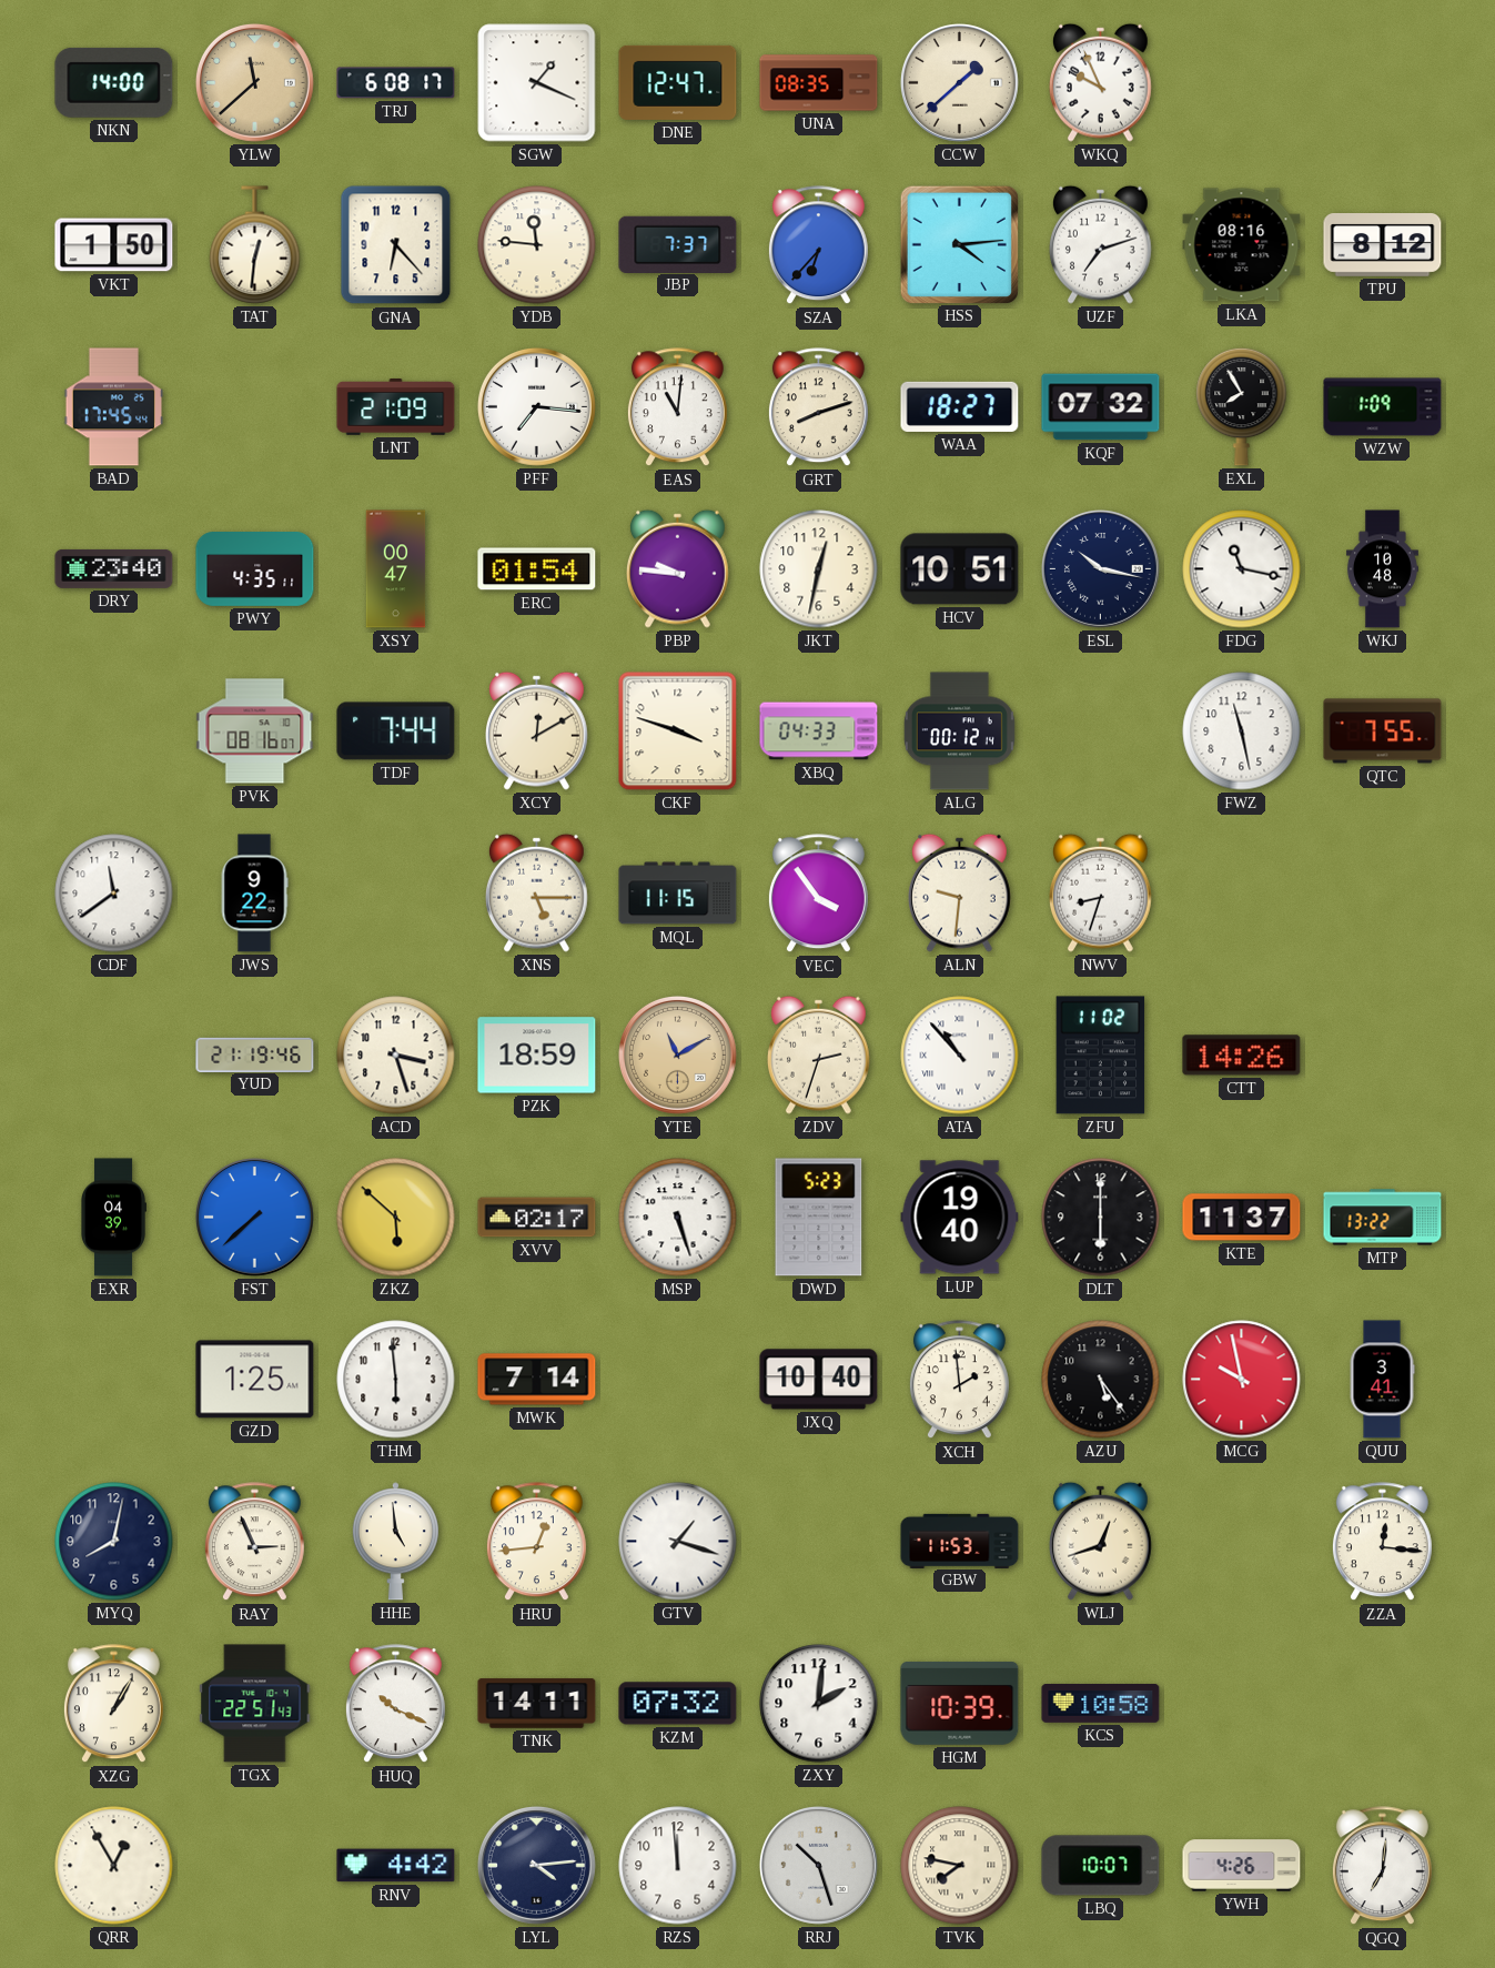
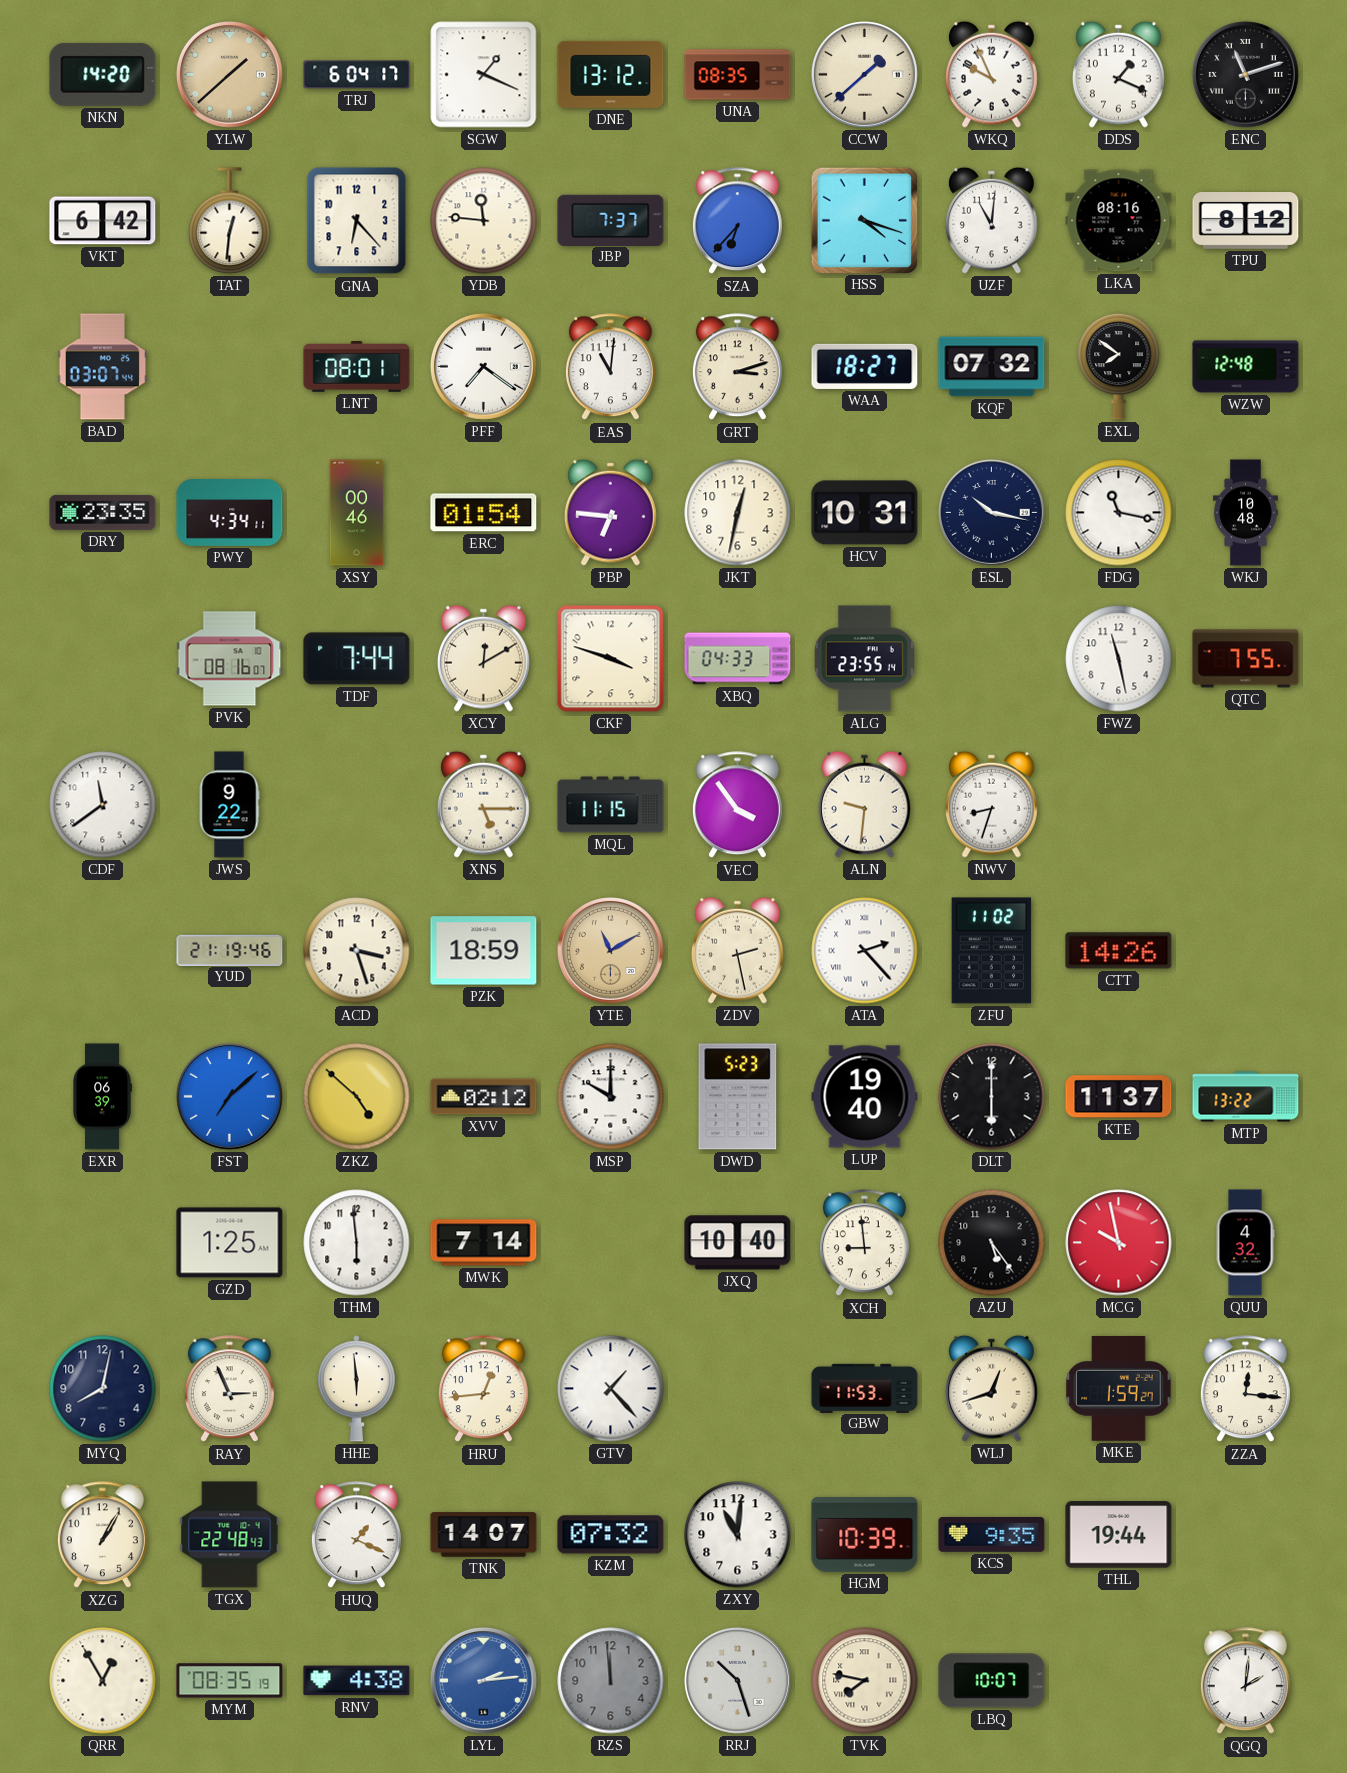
NKN: 14:00 -> 14:20
YLW: 11:38 -> 1:38
TRJ: 6:08 -> 6:04
DNE: 12:47 -> 13:12
DDS: none -> 1:19
ENC: none -> 11:12
VKT: 1:50 -> 6:42
HSS: 4:14 -> 4:18
UZF: 7:12 -> 11:01
BAD: 17:45 -> 03:07
LNT: 21:09 -> 08:01
PFF: 7:16 -> 7:21
GRT: 8:12 -> 3:12
EXL: 7:55 -> 7:51
WZW: 1:09 -> 12:48
DRY: 23:40 -> 23:35
PWY: 4:35 -> 4:34
XSY: 00:47 -> 00:46
PBP: 9:46 -> 6:46
HCV: 10:51 -> 10:31
ALG: 00:12 -> 23:55
ZDV: 2:33 -> 2:28
ATA: 10:53 -> 2:23
EXR: 04:39 -> 06:39
FST: 7:38 -> 7:08
ZKZ: 5:52 -> 4:52
XVV: 02:17 -> 02:12
MSP: 5:27 -> 10:00
XCH: 1:59 -> 8:59
QUU: 3:41 -> 4:32
HHE: 4:59 -> 5:59
GTV: 1:18 -> 1:23
MKE: none -> 1:59
TGX: 22:51 -> 22:48
HUQ: 10:19 -> 1:19
TNK: 14:11 -> 14:07
ZXY: 2:01 -> 11:01
KCS: 10:58 -> 9:35
THL: none -> 19:44
MYM: none -> 08:35
RNV: 4:42 -> 4:38
LYL: 4:14 -> 2:14
LYL dial: navy -> blue
RZS dial: white -> grey
YWH: 4:26 -> none
QGQ: 7:01 -> 2:01
